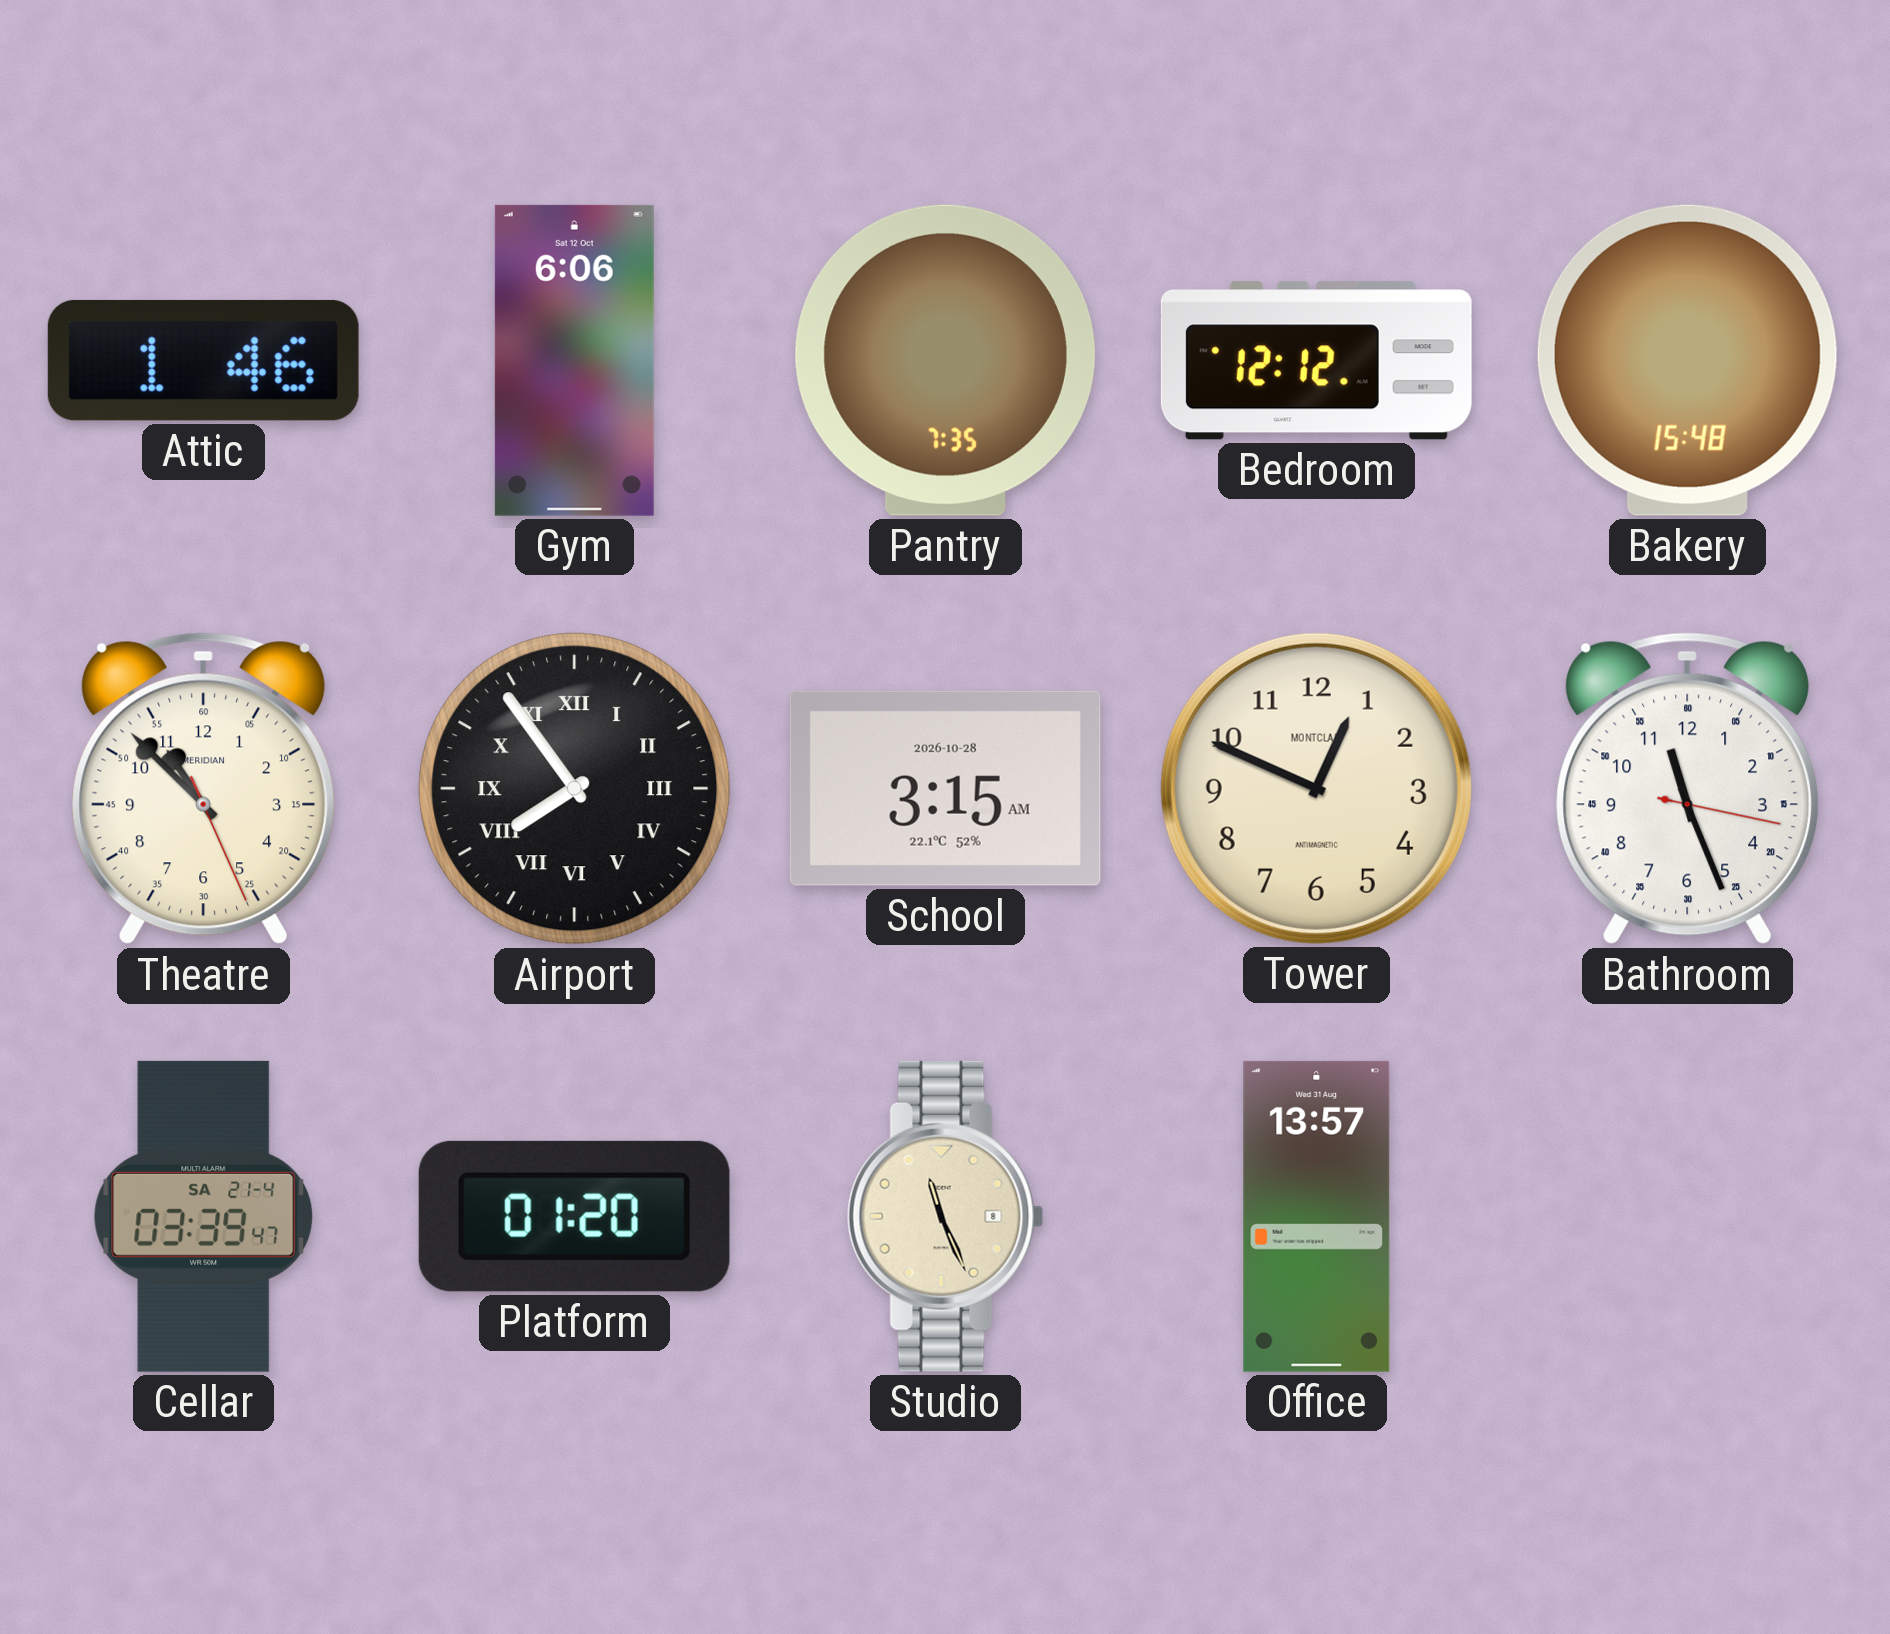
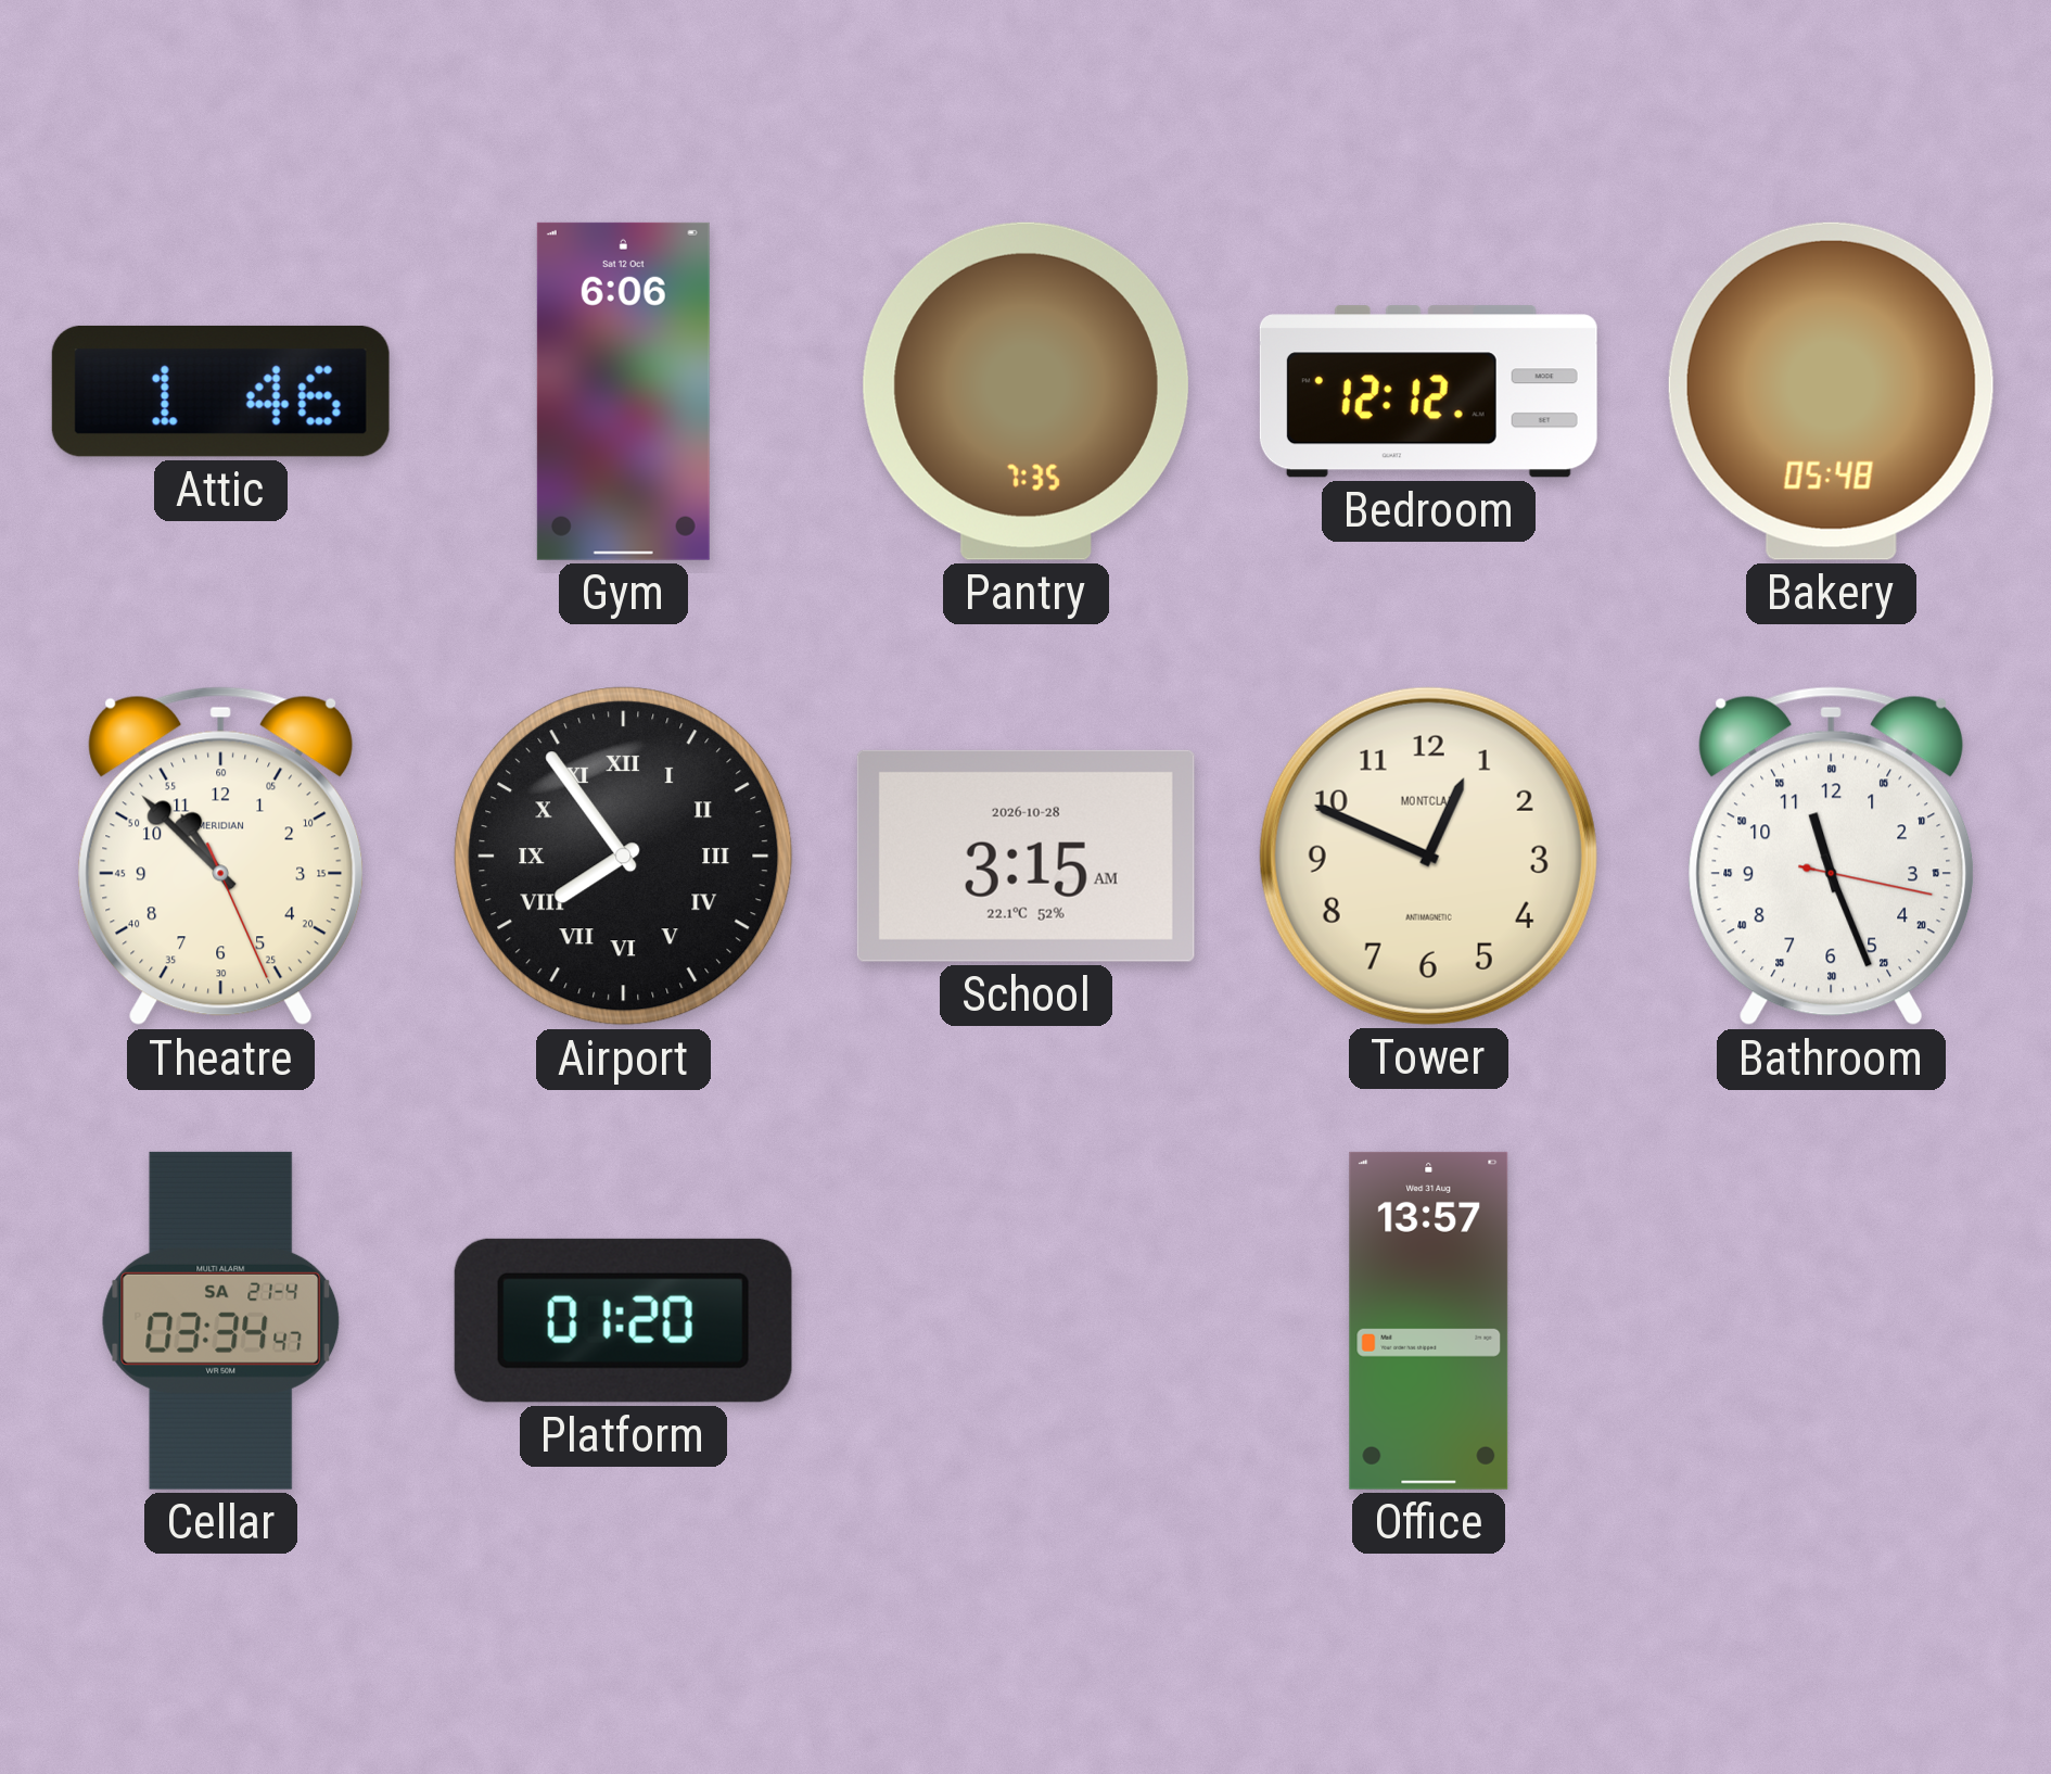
Bakery: 15:48 -> 05:48
Cellar: 03:39 -> 03:34
Studio: 11:26 -> none
